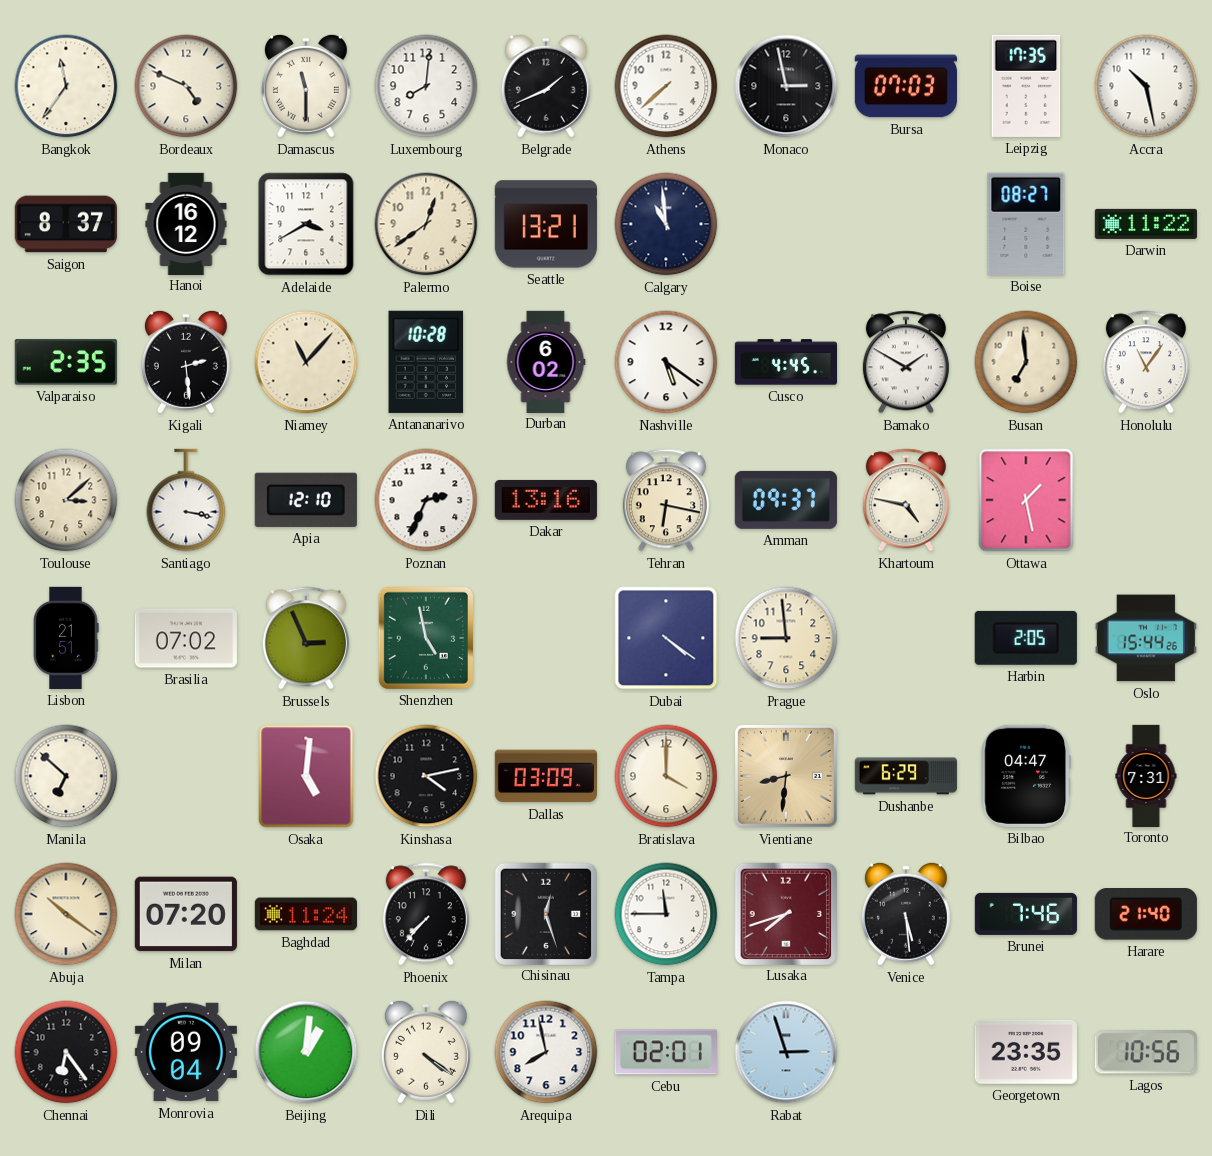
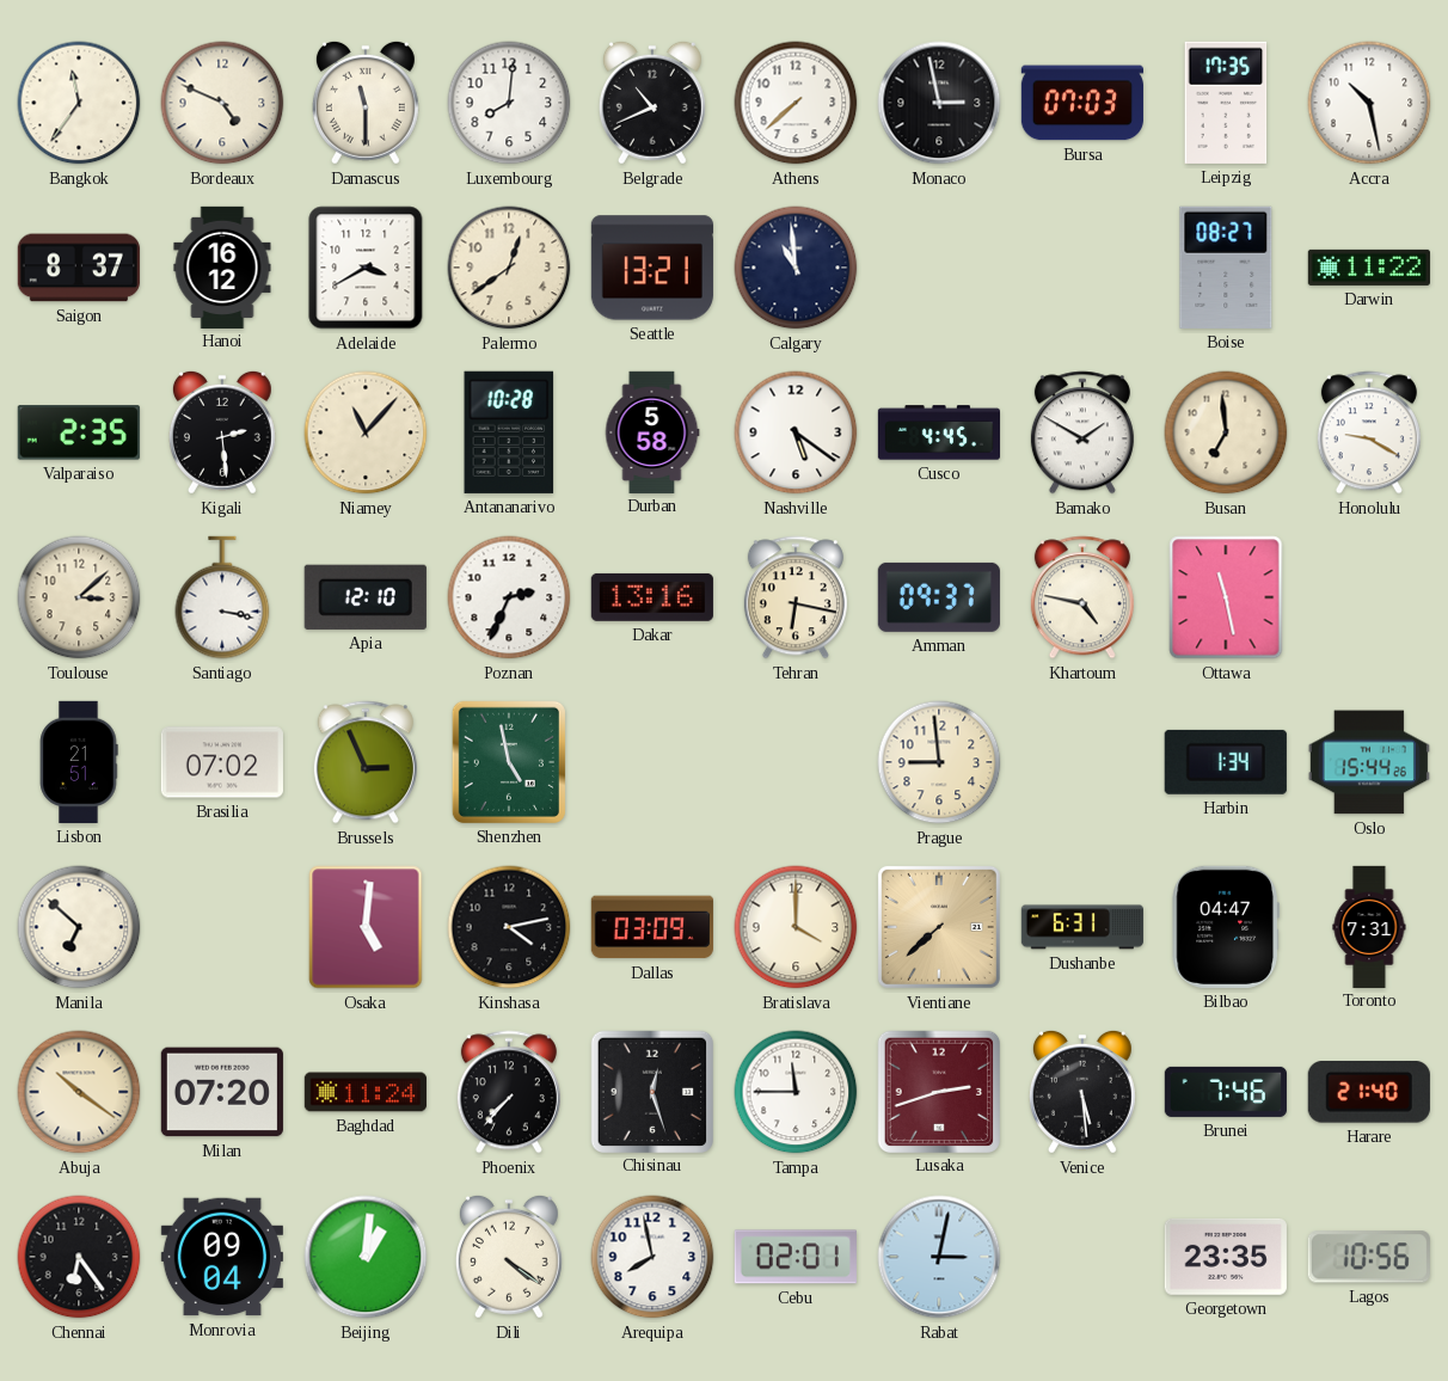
Belgrade: 1:41 -> 10:41
Durban: 6:02 -> 5:58
Honolulu: 11:06 -> 9:20
Ottawa: 1:28 -> 11:28
Dubai: 4:21 -> none
Harbin: 2:05 -> 1:34
Vientiane: 8:31 -> 7:38
Dushanbe: 6:29 -> 6:31
Lusaka: 7:42 -> 2:42
Rabat: 2:57 -> 3:02
